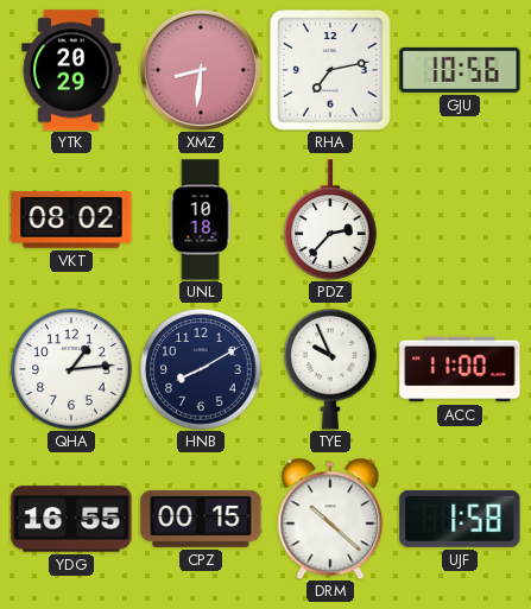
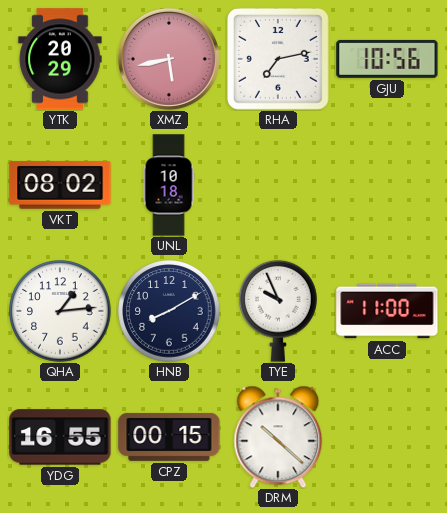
XMZ: 8:31 -> 5:43
PDZ: 2:37 -> none
UJF: 1:58 -> none
